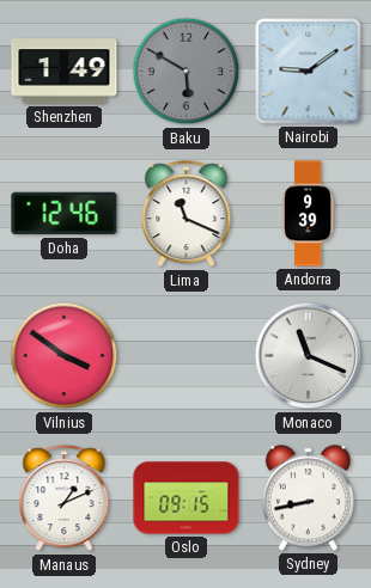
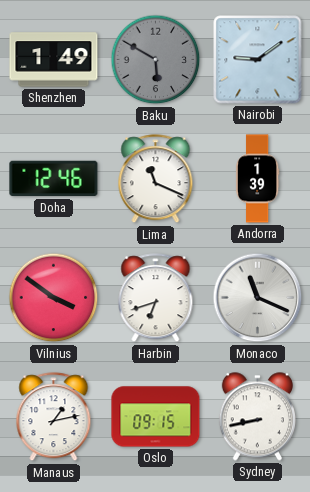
Andorra: 9:39 -> 1:39
Harbin: none -> 6:42
Manaus: 1:11 -> 1:13
